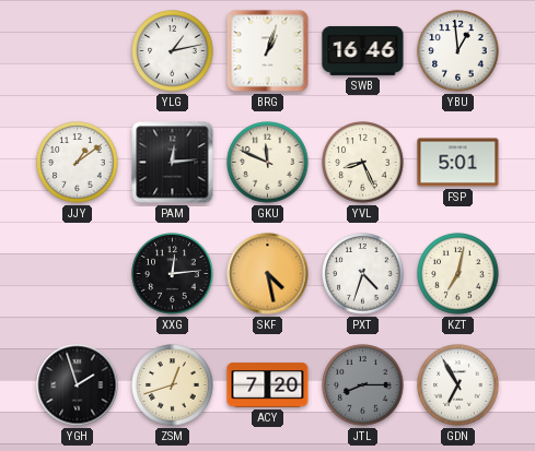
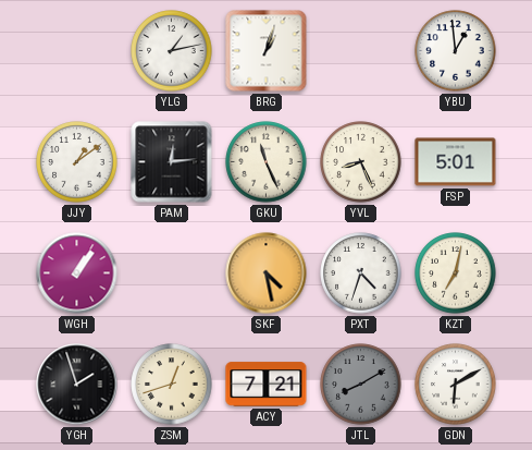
SWB: 16:46 -> none
GKU: 11:49 -> 11:26
WGH: none -> 1:06
XXG: 12:14 -> none
ACY: 7:20 -> 7:21
JTL: 8:15 -> 8:10
GDN: 6:55 -> 6:10
